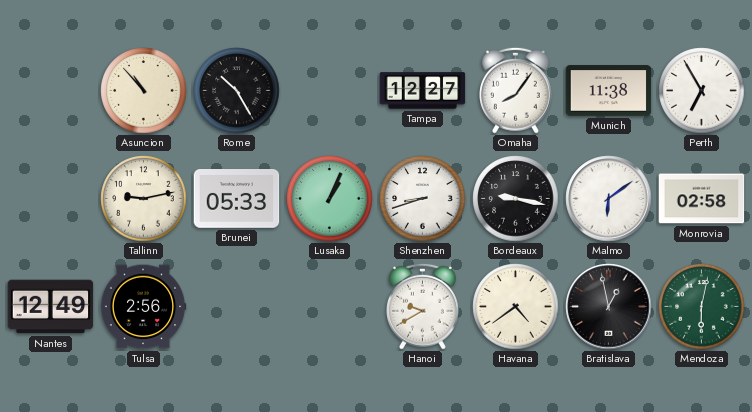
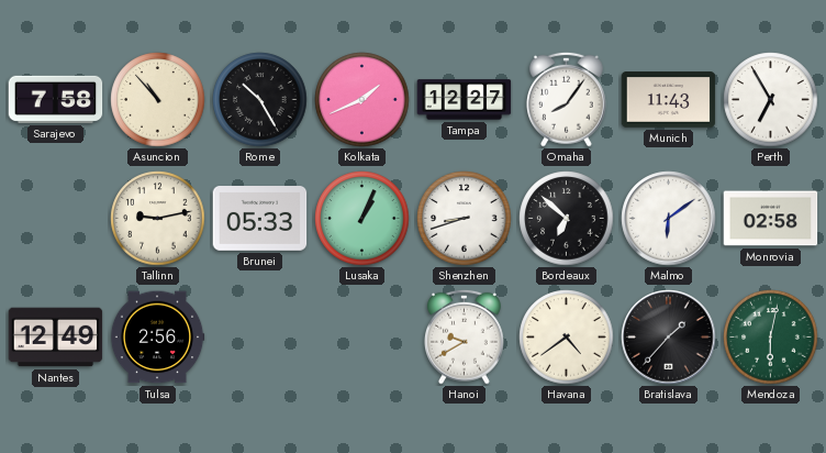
Sarajevo: none -> 7:58
Kolkata: none -> 1:41
Munich: 11:38 -> 11:43
Bordeaux: 9:17 -> 6:52
Bratislava: 12:58 -> 1:37
